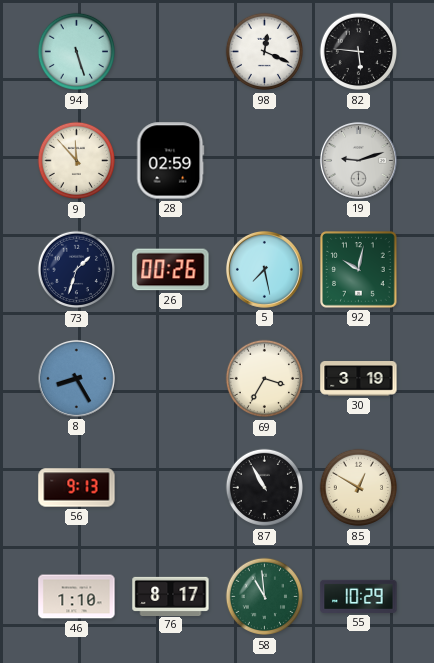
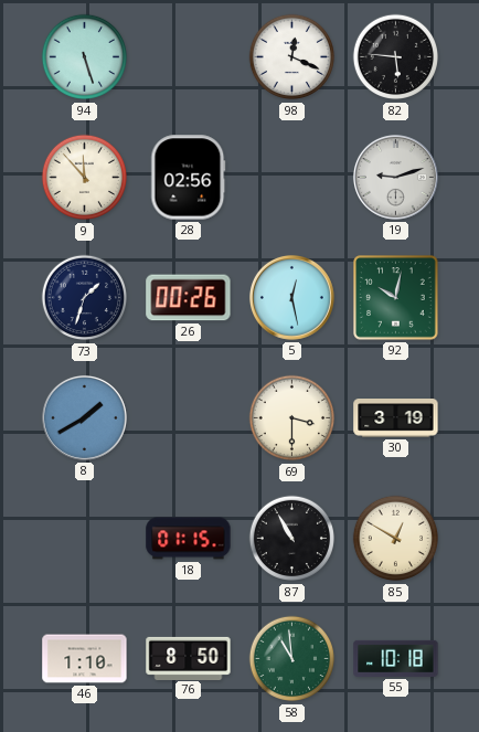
28: 02:59 -> 02:56
5: 7:28 -> 12:28
8: 8:25 -> 1:40
69: 3:35 -> 3:30
56: 9:13 -> none
18: none -> 01:15
76: 8:17 -> 8:50
55: 10:29 -> 10:18
